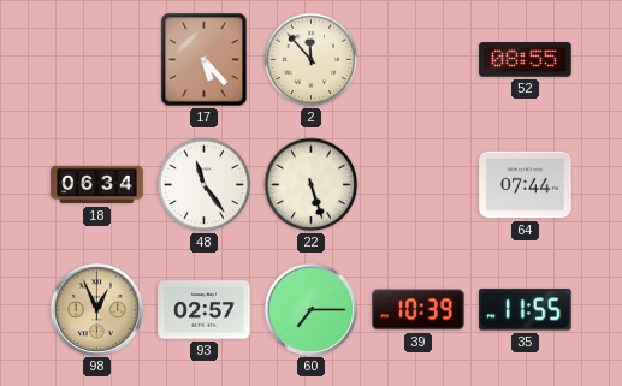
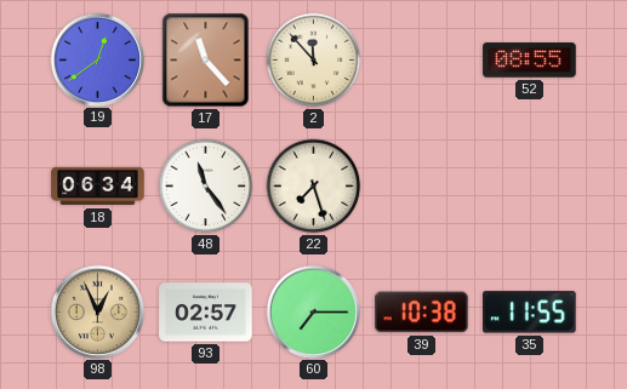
19: none -> 12:39
17: 5:23 -> 11:23
22: 5:27 -> 7:27
64: 07:44 -> none
39: 10:39 -> 10:38
